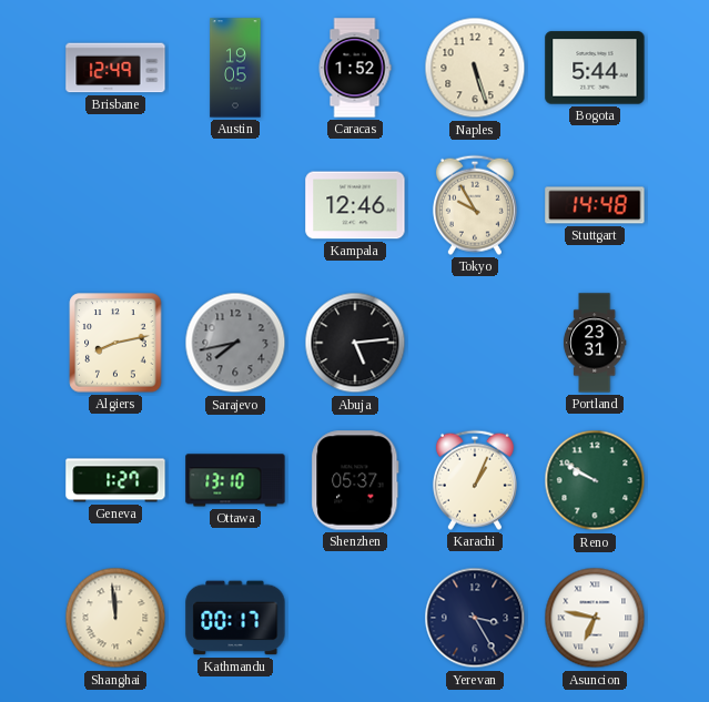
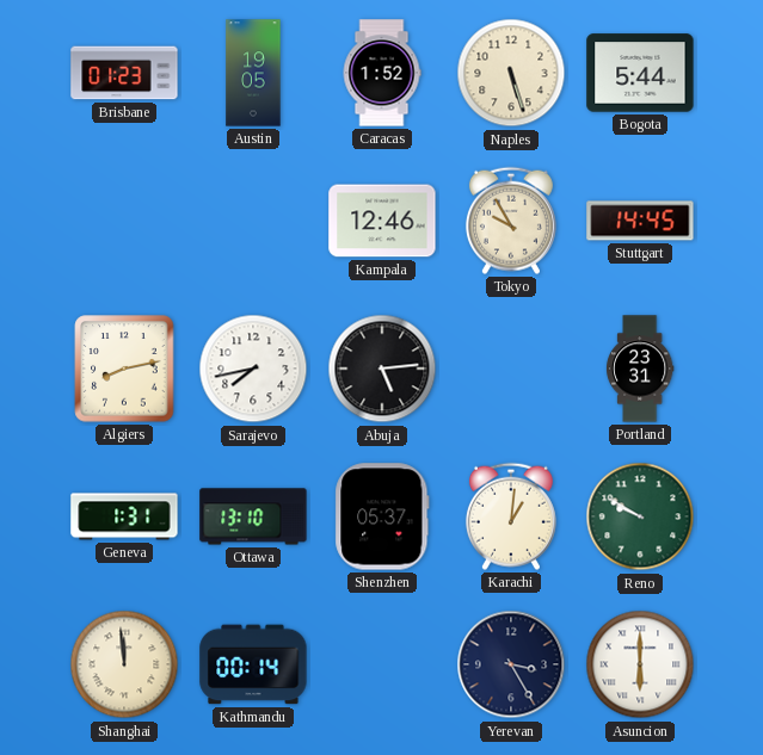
Brisbane: 12:49 -> 01:23
Stuttgart: 14:48 -> 14:45
Sarajevo dial: grey -> white
Geneva: 1:27 -> 1:31
Karachi: 1:04 -> 1:01
Kathmandu: 00:17 -> 00:14
Asuncion: 6:47 -> 6:00
